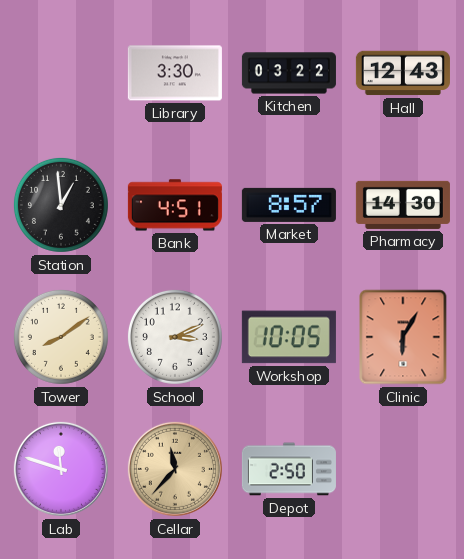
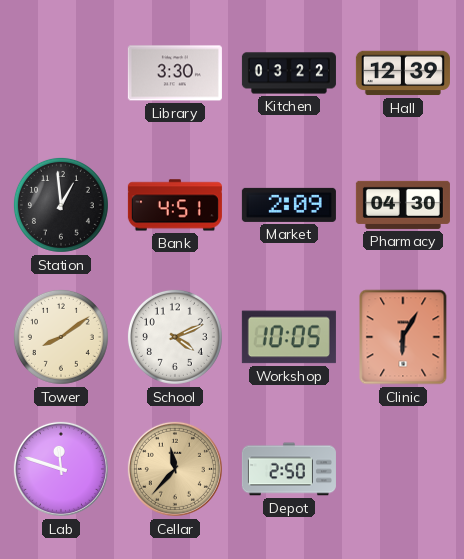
Hall: 12:43 -> 12:39
Market: 8:57 -> 2:09
Pharmacy: 14:30 -> 04:30
School: 3:11 -> 4:11
